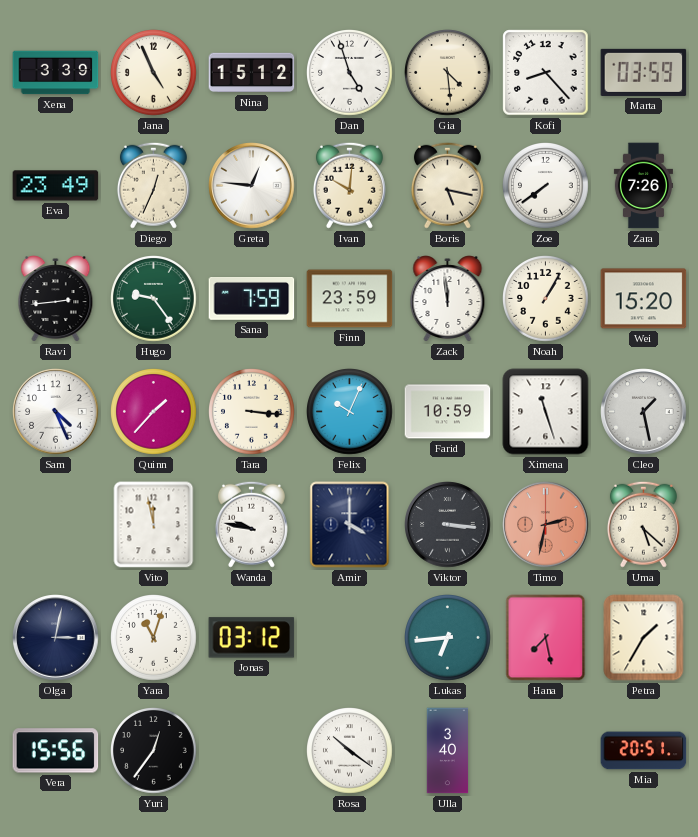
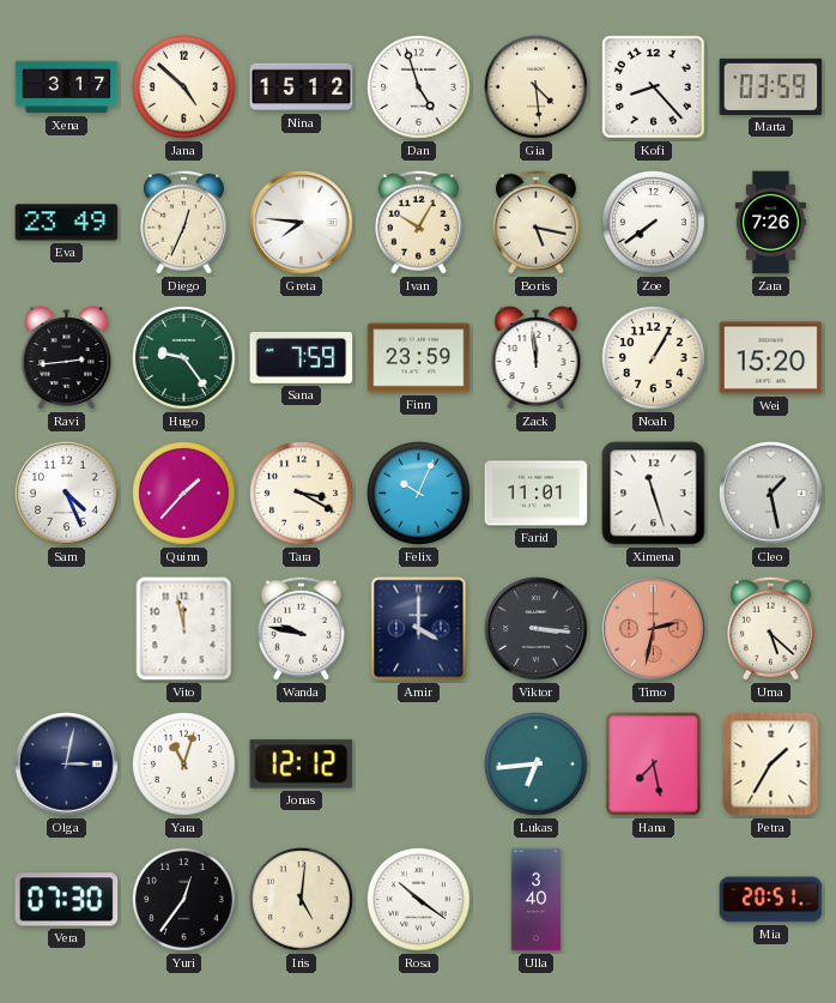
Xena: 3:39 -> 3:17
Jana: 4:56 -> 4:52
Greta: 12:46 -> 7:46
Ivan: 10:01 -> 10:05
Tara: 3:16 -> 3:20
Farid: 10:59 -> 11:01
Jonas: 03:12 -> 12:12
Vera: 15:56 -> 07:30
Iris: none -> 5:01
